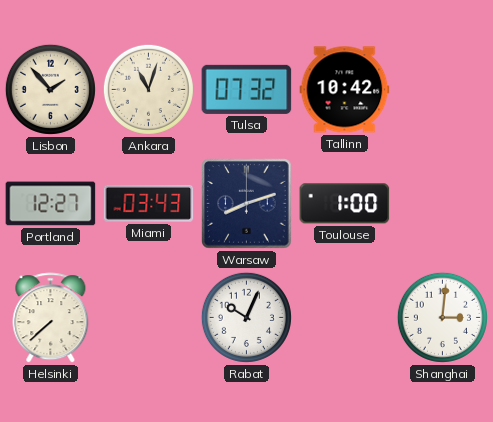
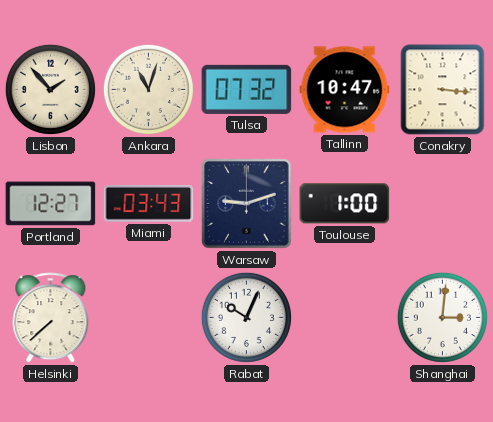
Tallinn: 10:42 -> 10:47
Conakry: none -> 3:16
Warsaw: 8:12 -> 9:12
